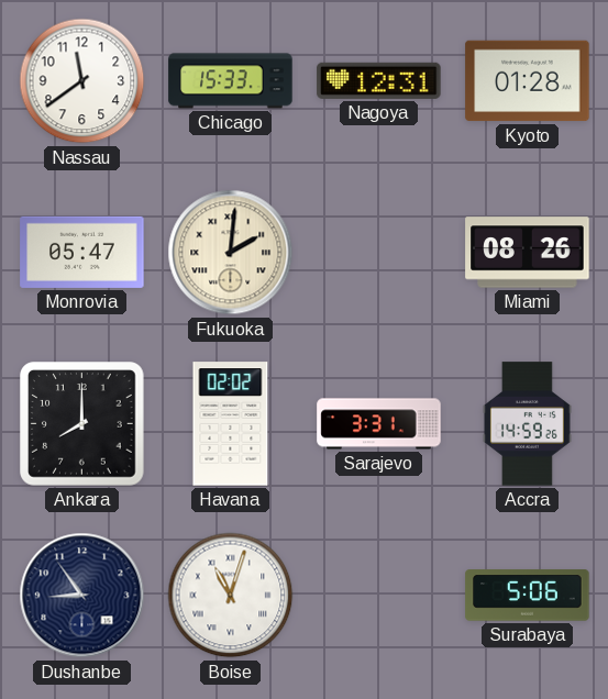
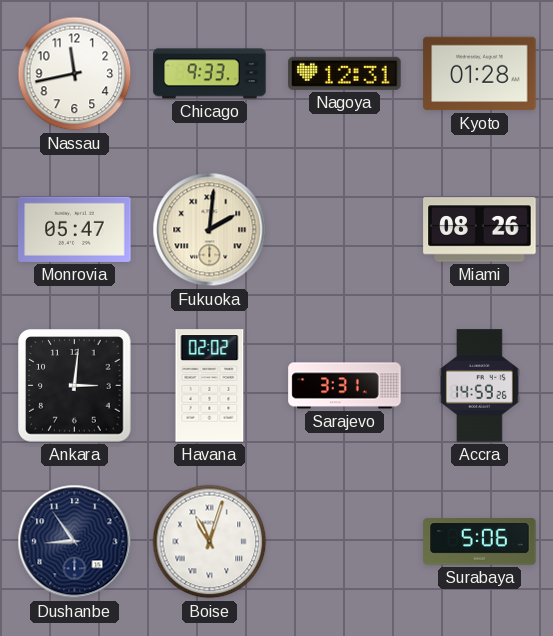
Nassau: 11:39 -> 11:43
Chicago: 15:33 -> 9:33
Ankara: 8:00 -> 3:01
